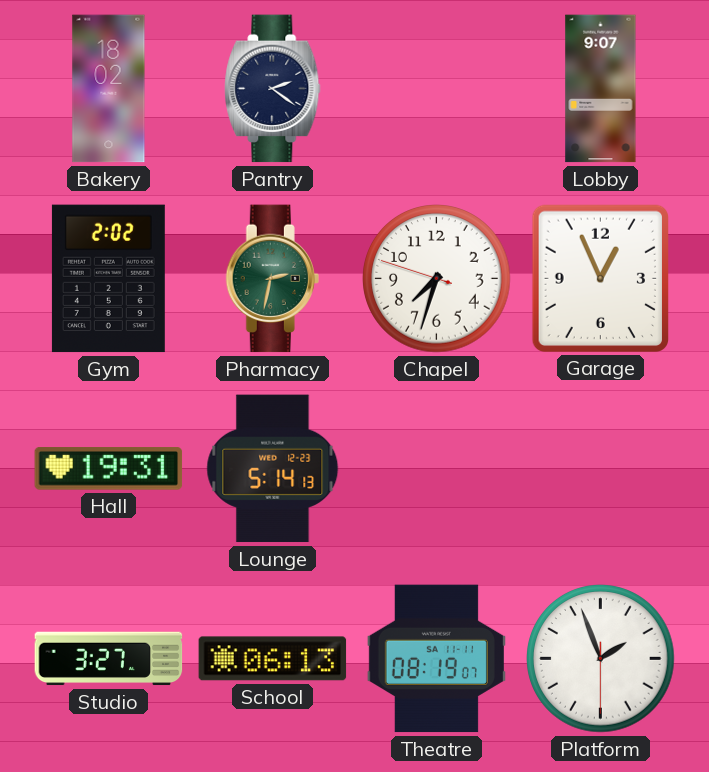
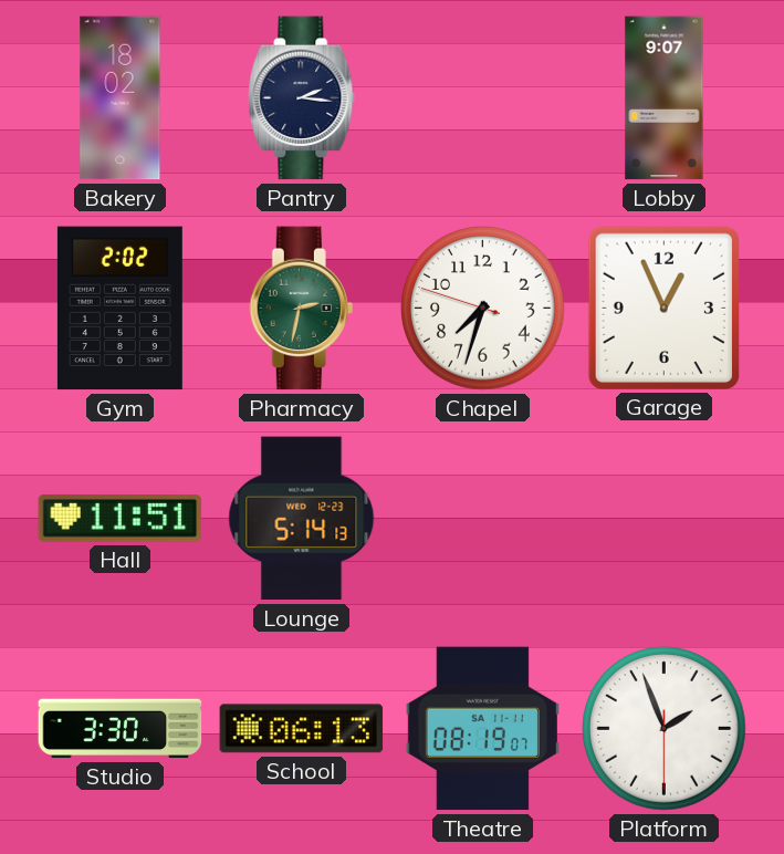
Pantry: 2:21 -> 2:16
Hall: 19:31 -> 11:51
Studio: 3:27 -> 3:30
